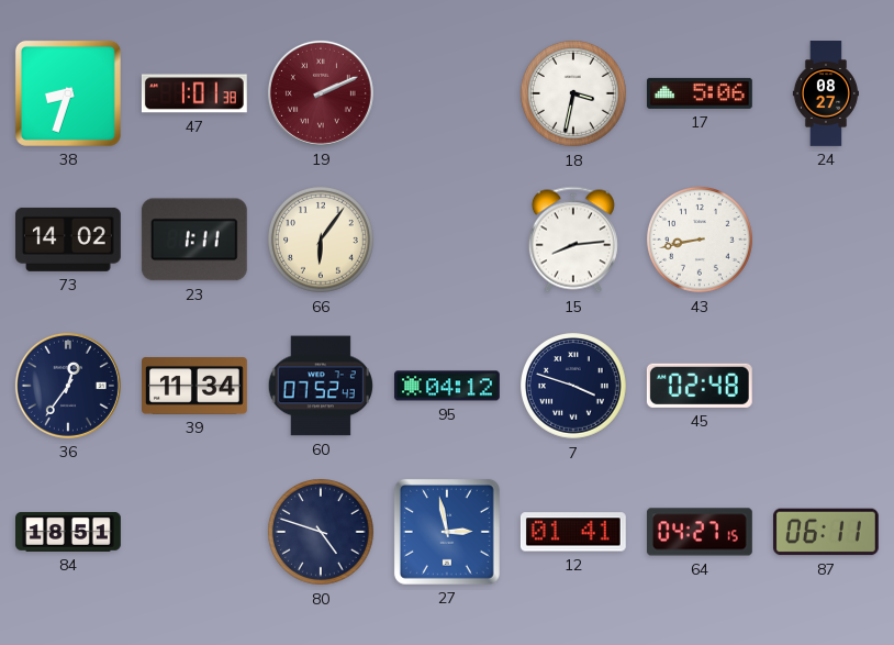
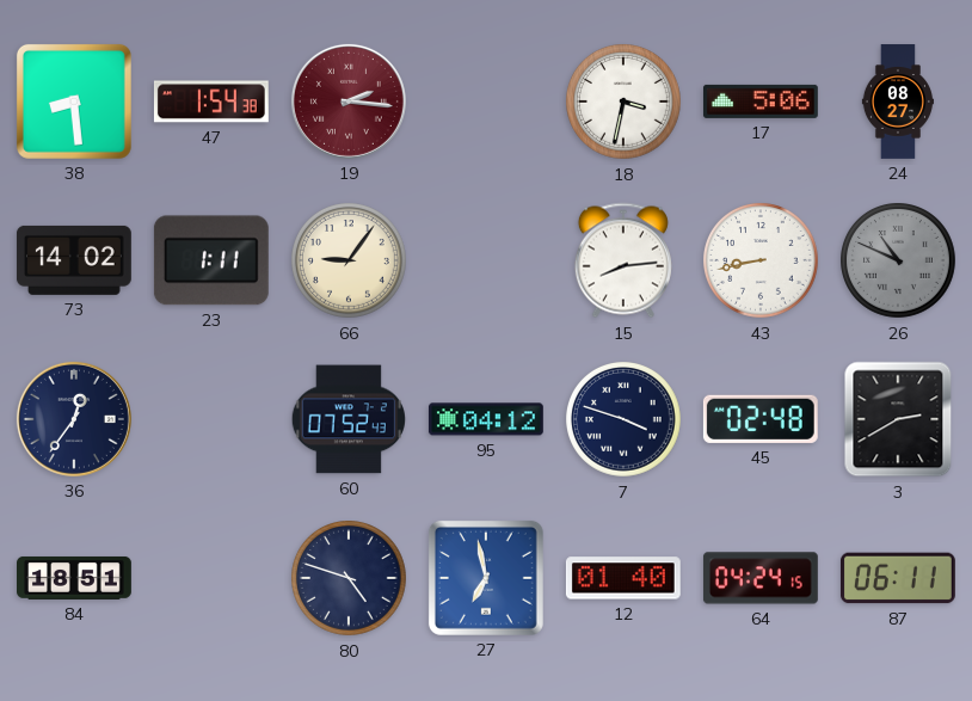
38: 8:33 -> 8:29
47: 1:01 -> 1:54
19: 2:11 -> 2:16
66: 6:06 -> 9:06
26: none -> 10:49
39: 11:34 -> none
3: none -> 2:40
27: 2:58 -> 6:58
12: 01:41 -> 01:40
64: 04:27 -> 04:24
